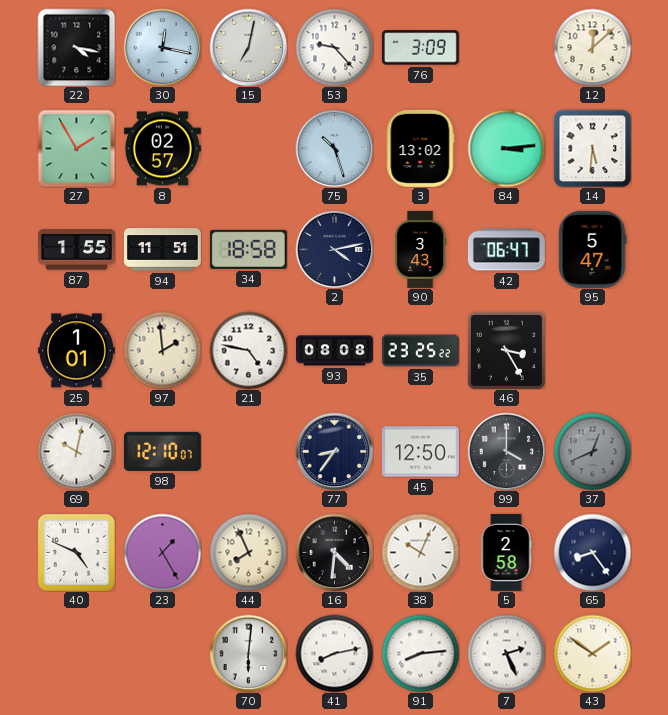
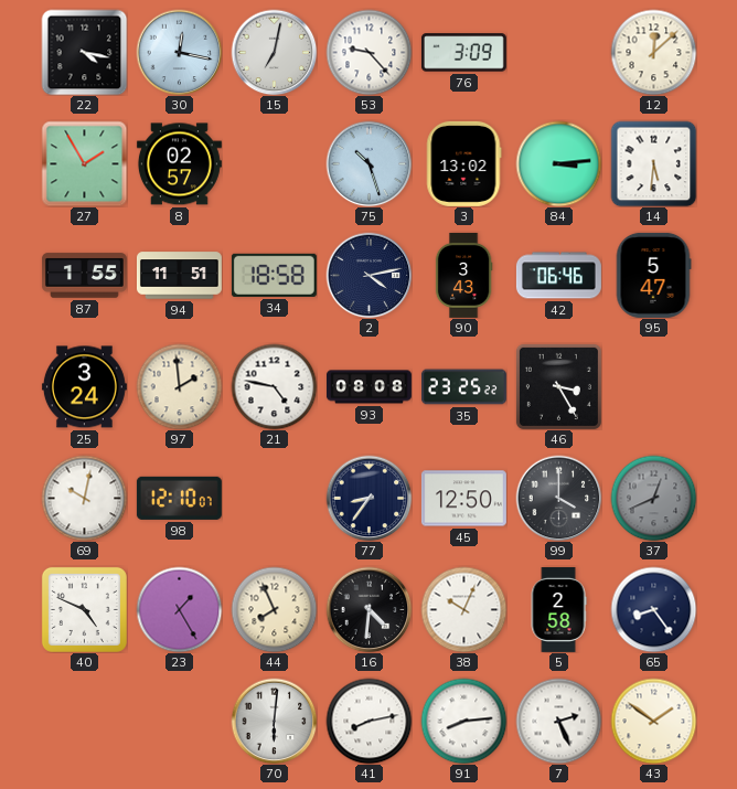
42: 06:47 -> 06:46
25: 1:01 -> 3:24
